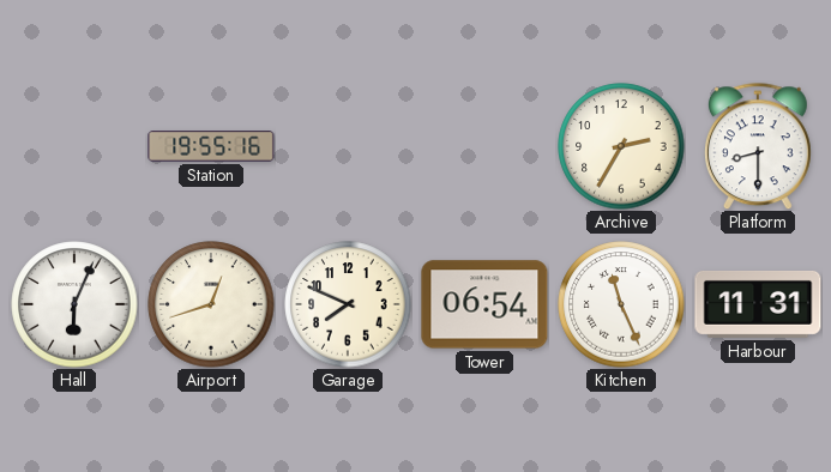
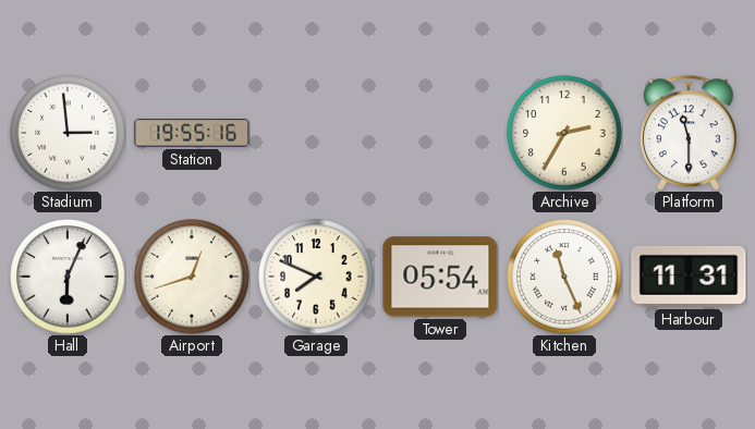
Stadium: none -> 2:59
Platform: 8:30 -> 11:30
Tower: 06:54 -> 05:54
